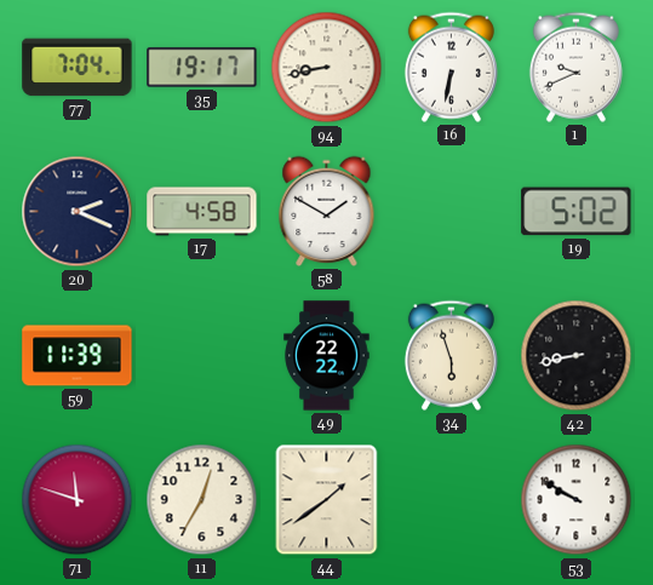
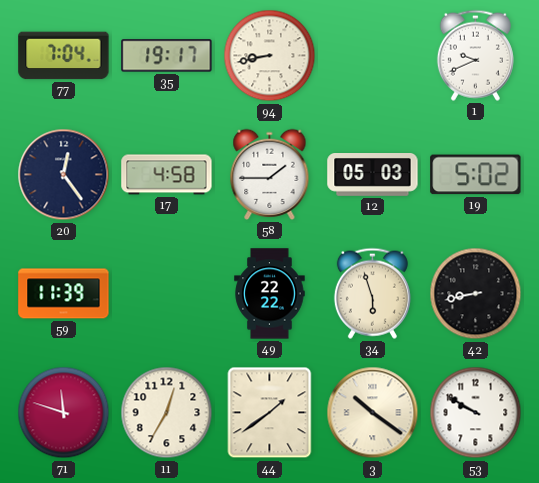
16: 6:32 -> none
20: 2:19 -> 12:24
58: 1:50 -> 1:45
12: none -> 05:03
3: none -> 10:21
